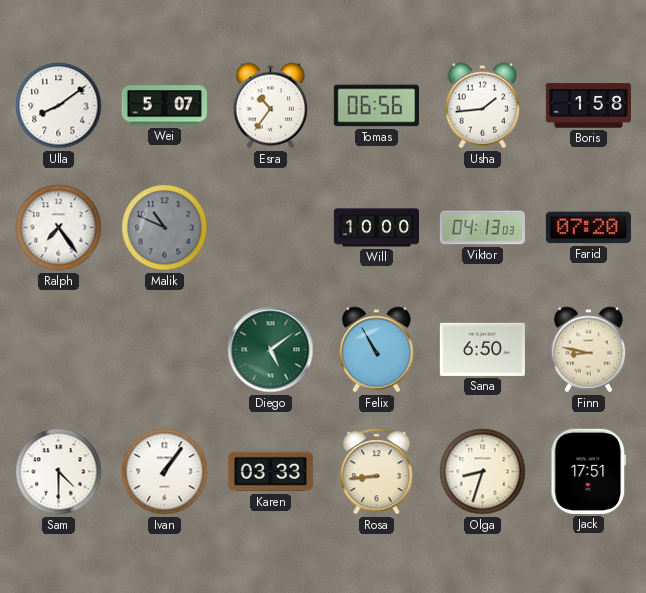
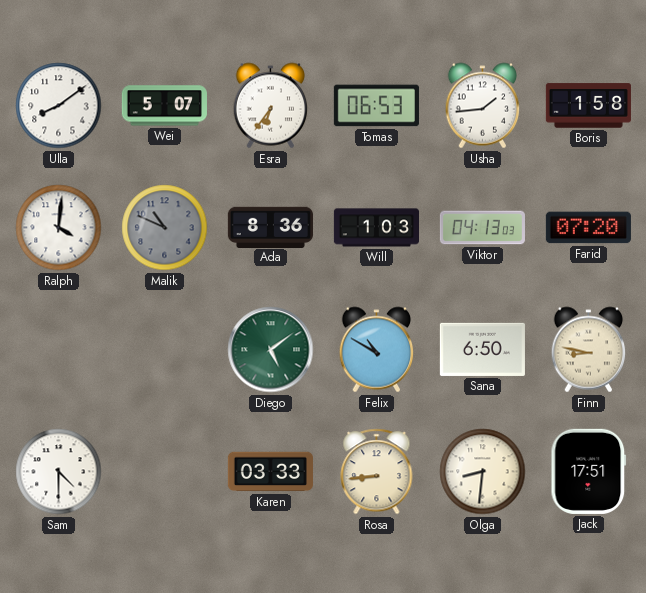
Esra: 10:36 -> 6:36
Tomas: 06:56 -> 06:53
Ralph: 7:24 -> 4:01
Ada: none -> 8:36
Will: 10:00 -> 1:03
Felix: 10:55 -> 10:50
Ivan: 1:06 -> none
Olga: 8:33 -> 8:31
